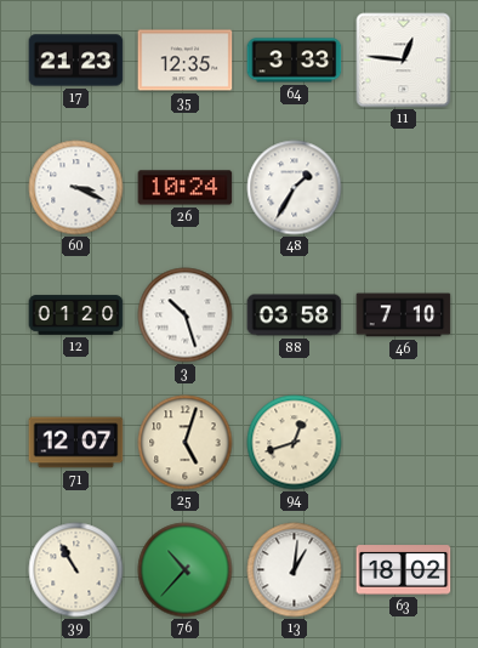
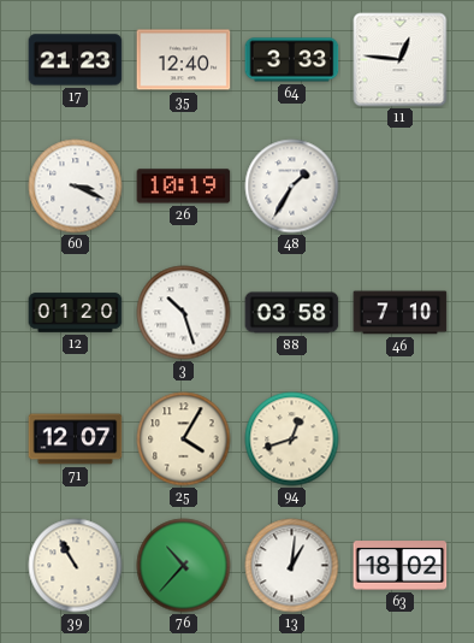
35: 12:35 -> 12:40
26: 10:24 -> 10:19
25: 5:03 -> 4:05
